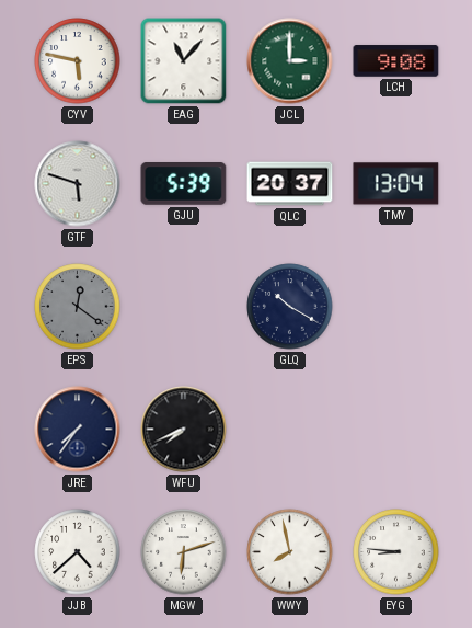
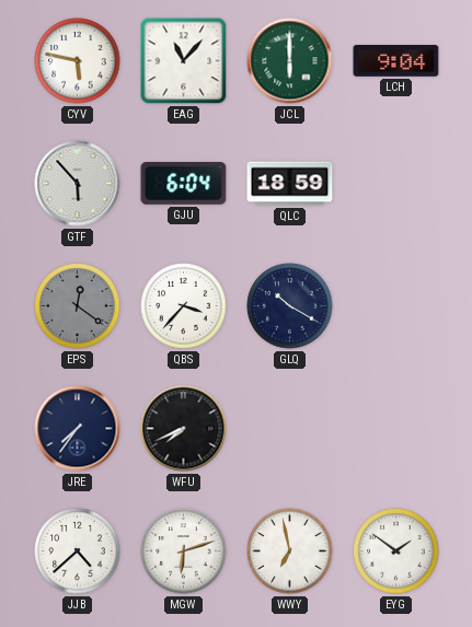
JCL: 3:00 -> 6:00
LCH: 9:08 -> 9:04
GTF: 5:48 -> 5:53
GJU: 5:39 -> 6:04
QLC: 20:37 -> 18:59
TMY: 13:04 -> none
QBS: none -> 3:37
WWY: 7:58 -> 6:58
EYG: 8:46 -> 1:51
